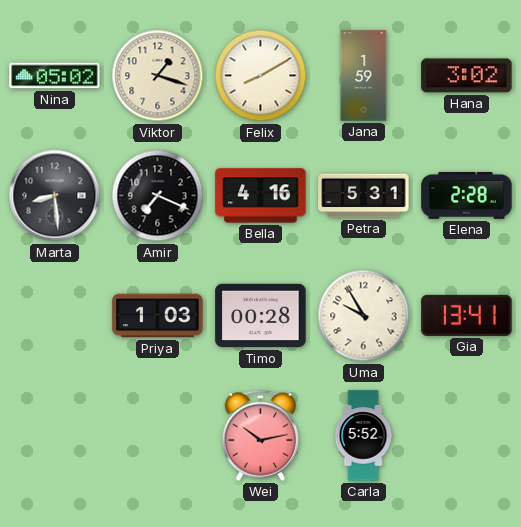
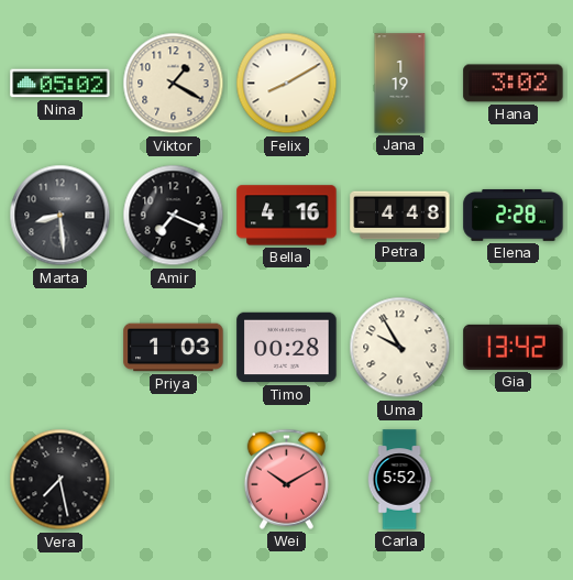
Viktor: 1:18 -> 1:20
Jana: 1:59 -> 1:19
Petra: 5:31 -> 4:48
Gia: 13:41 -> 13:42
Vera: none -> 7:28
Wei: 10:13 -> 10:10
